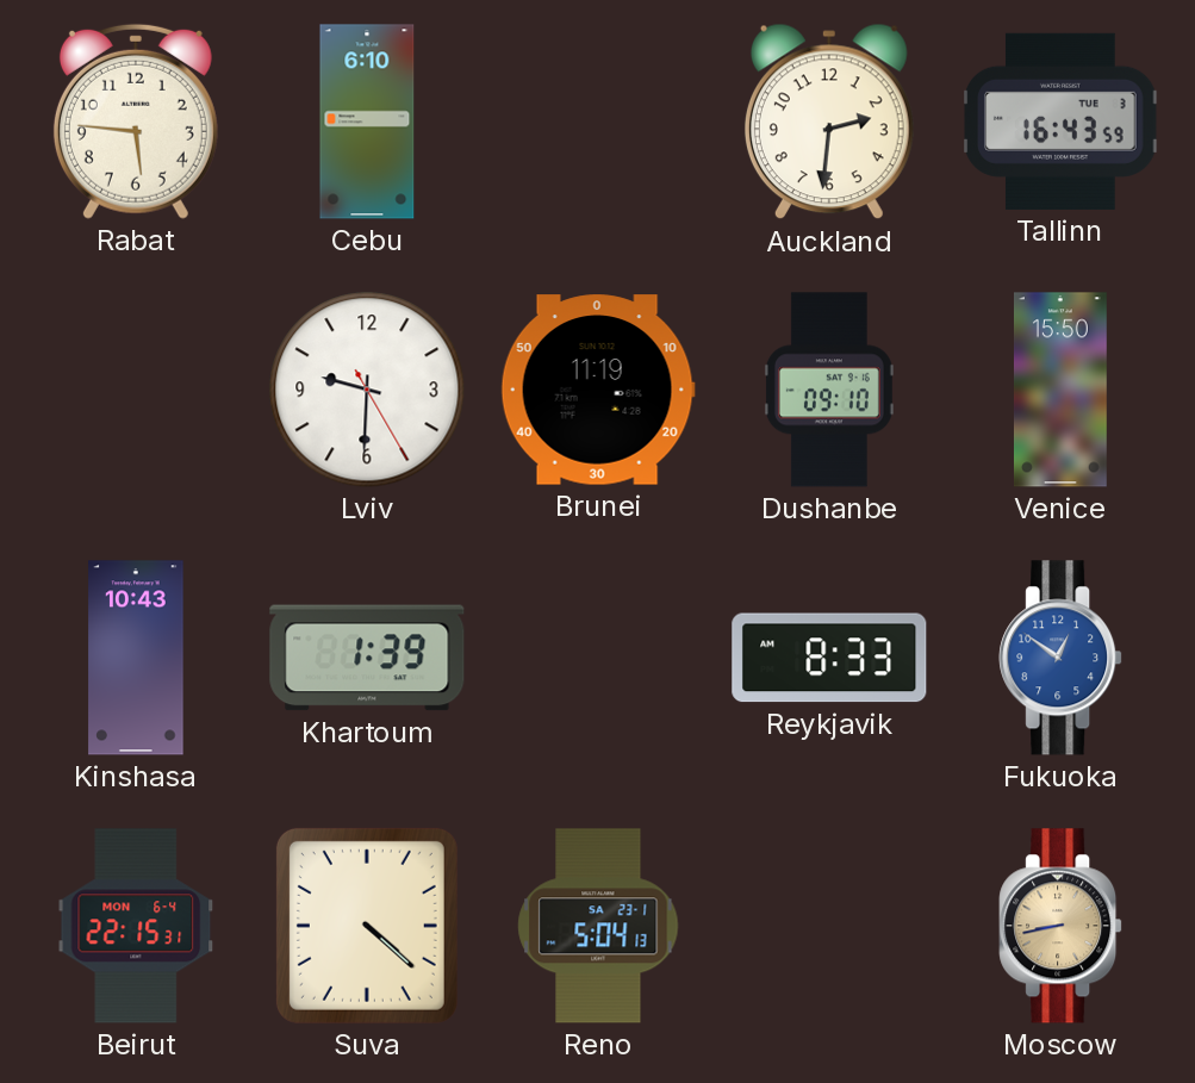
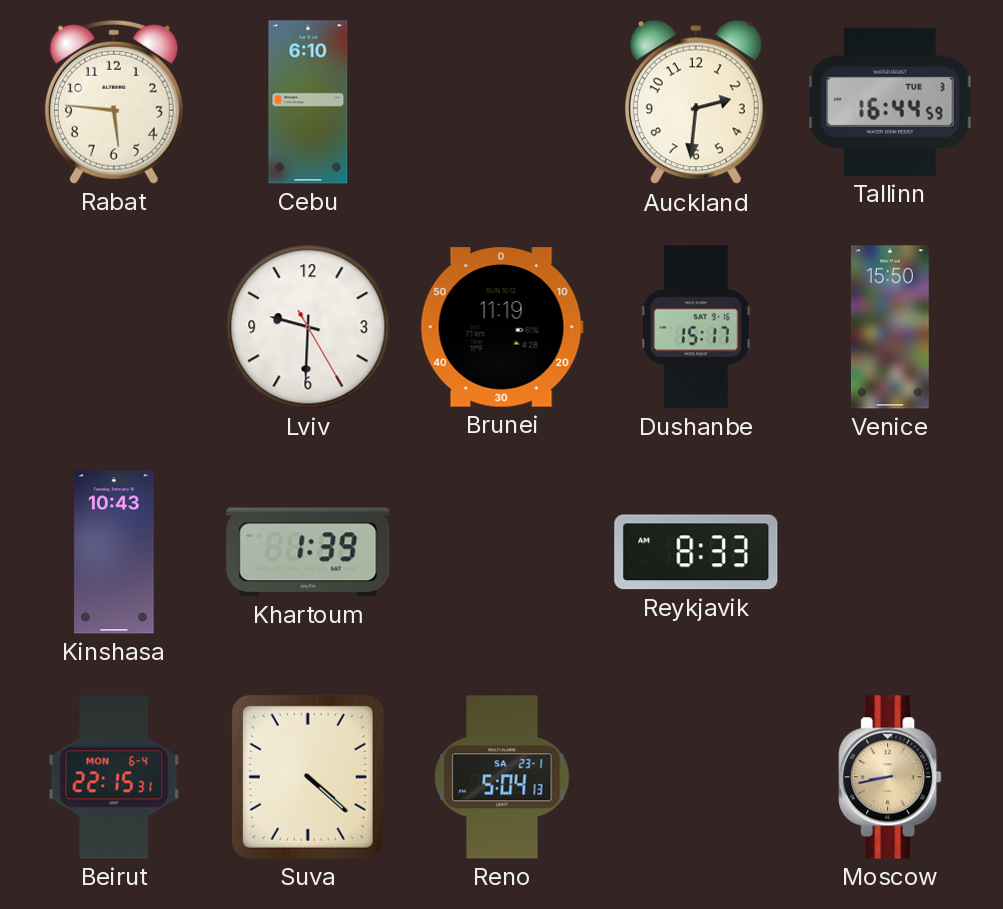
Tallinn: 16:43 -> 16:44
Dushanbe: 09:10 -> 15:17
Fukuoka: 12:51 -> none
